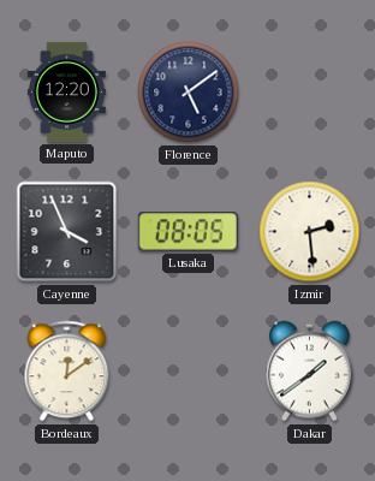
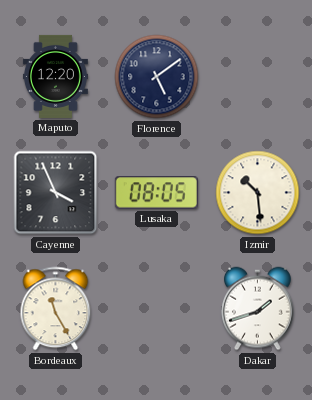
Izmir: 2:29 -> 10:29
Bordeaux: 12:09 -> 11:25
Dakar: 1:39 -> 1:42
